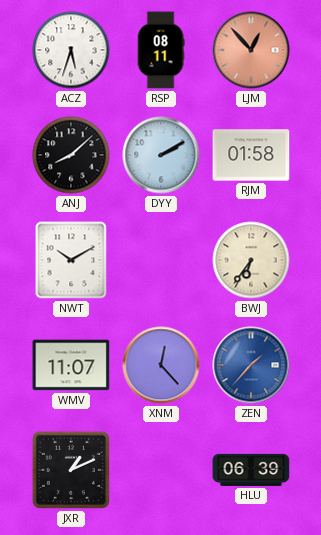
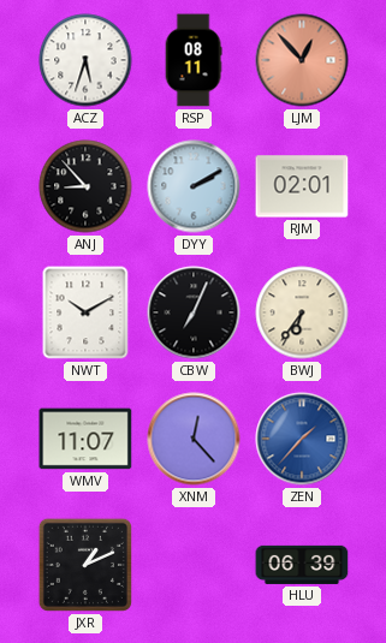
ANJ: 8:08 -> 8:53
RJM: 01:58 -> 02:01
CBW: none -> 7:04
